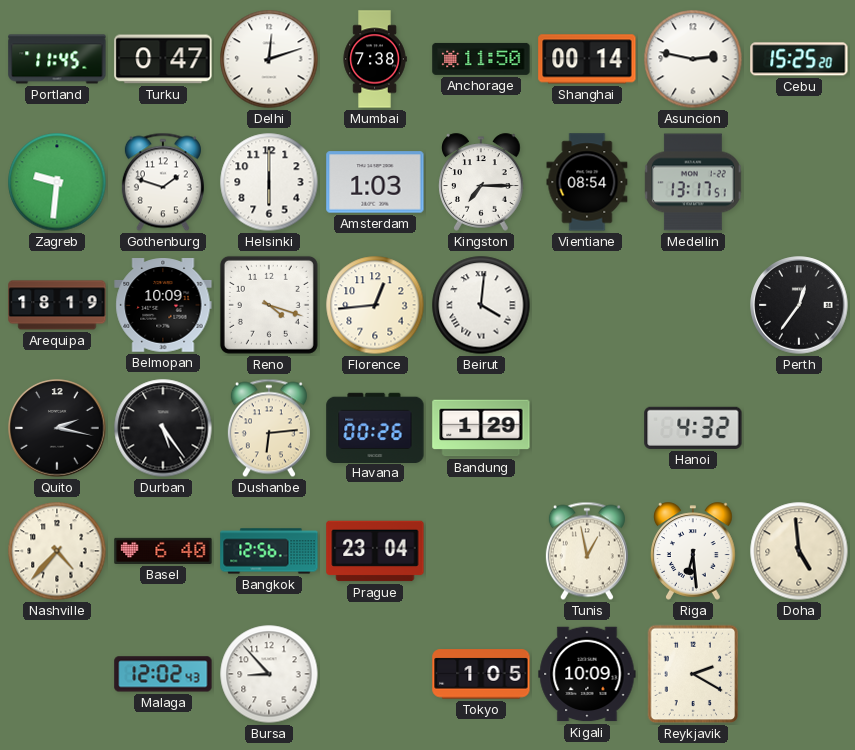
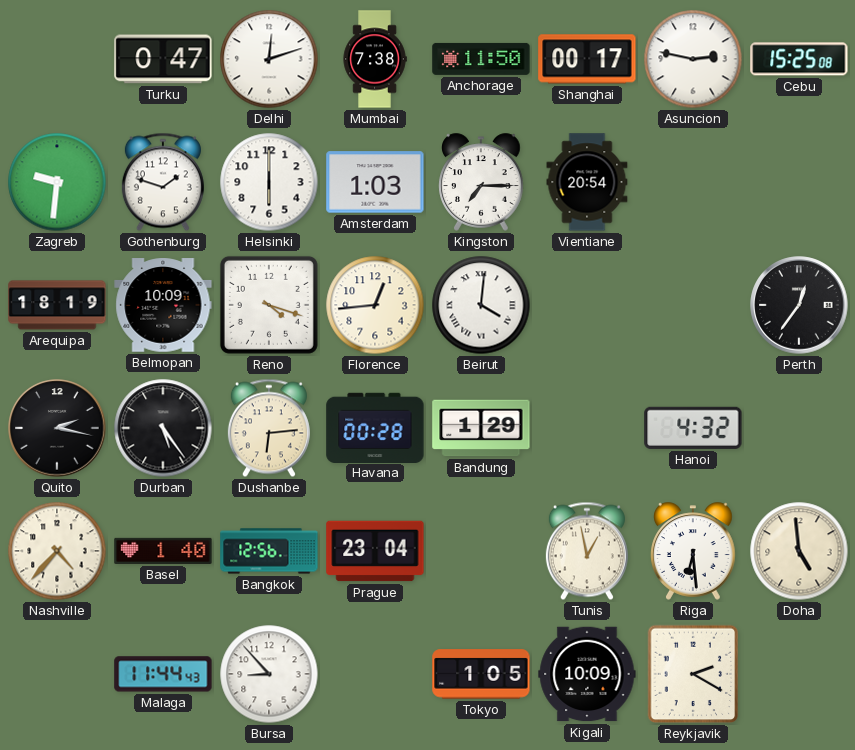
Portland: 11:45 -> none
Shanghai: 00:14 -> 00:17
Cebu: 15:25:20 -> 15:25:08
Vientiane: 08:54 -> 20:54
Medellin: 13:17 -> none
Havana: 00:26 -> 00:28
Basel: 6:40 -> 1:40
Malaga: 12:02 -> 11:44
